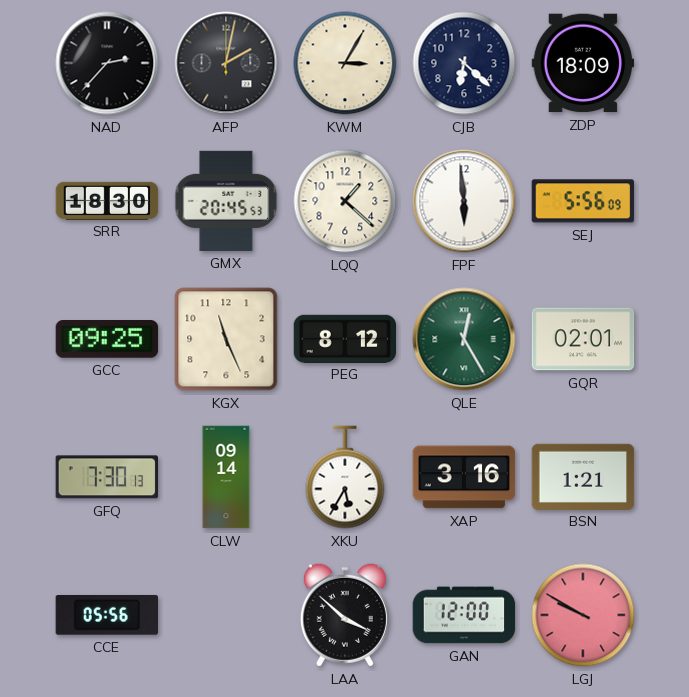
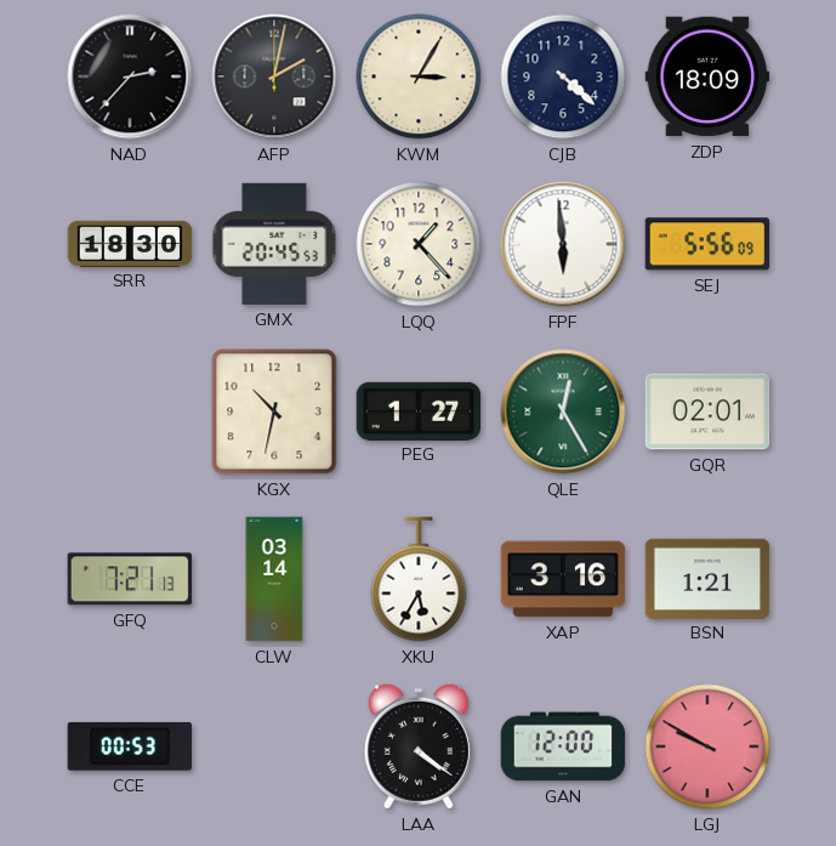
CJB: 6:22 -> 4:22
LQQ: 1:22 -> 1:23
GCC: 09:25 -> none
KGX: 11:26 -> 10:32
PEG: 8:12 -> 1:27
GFQ: 7:30 -> 7:21
CLW: 09:14 -> 03:14
CCE: 05:56 -> 00:53
LAA: 3:52 -> 4:21
